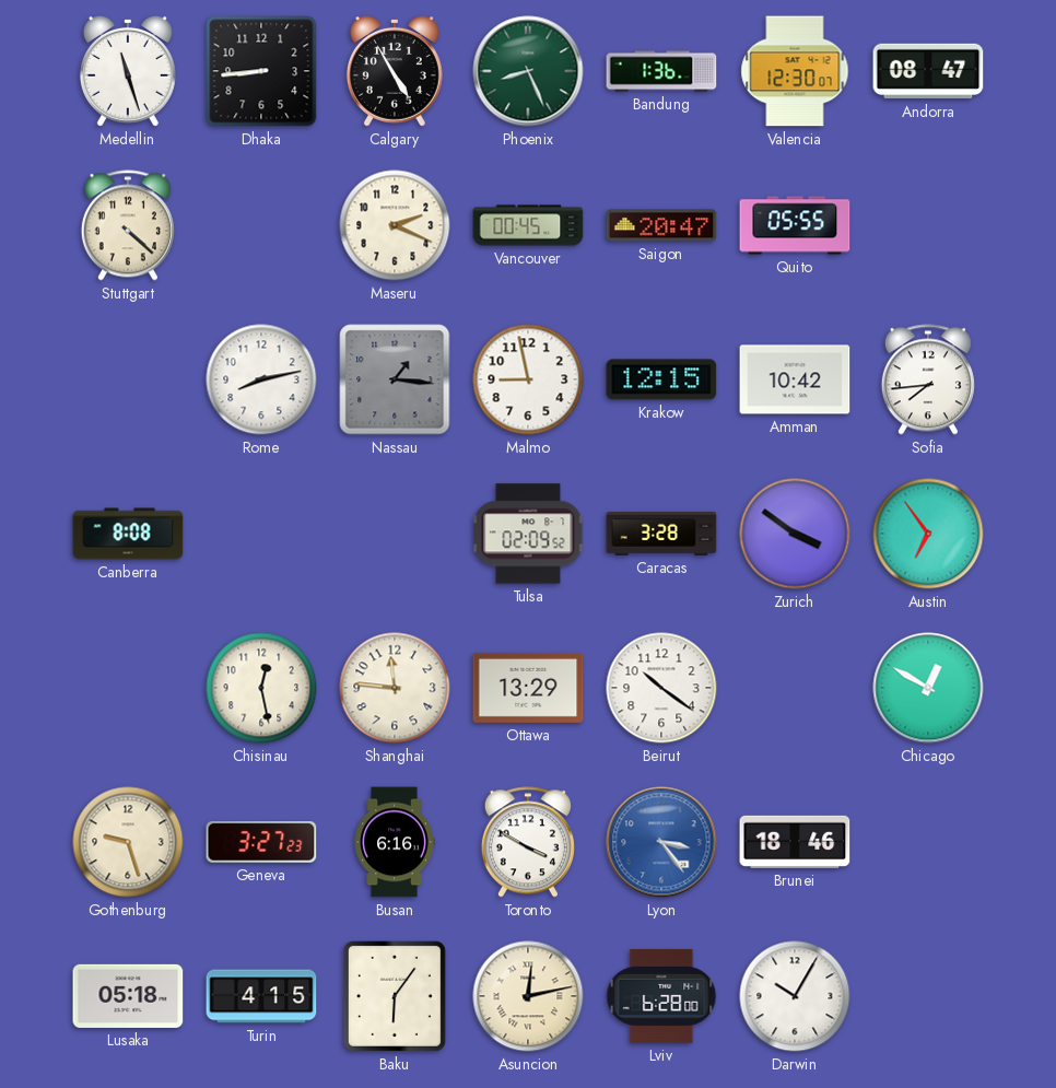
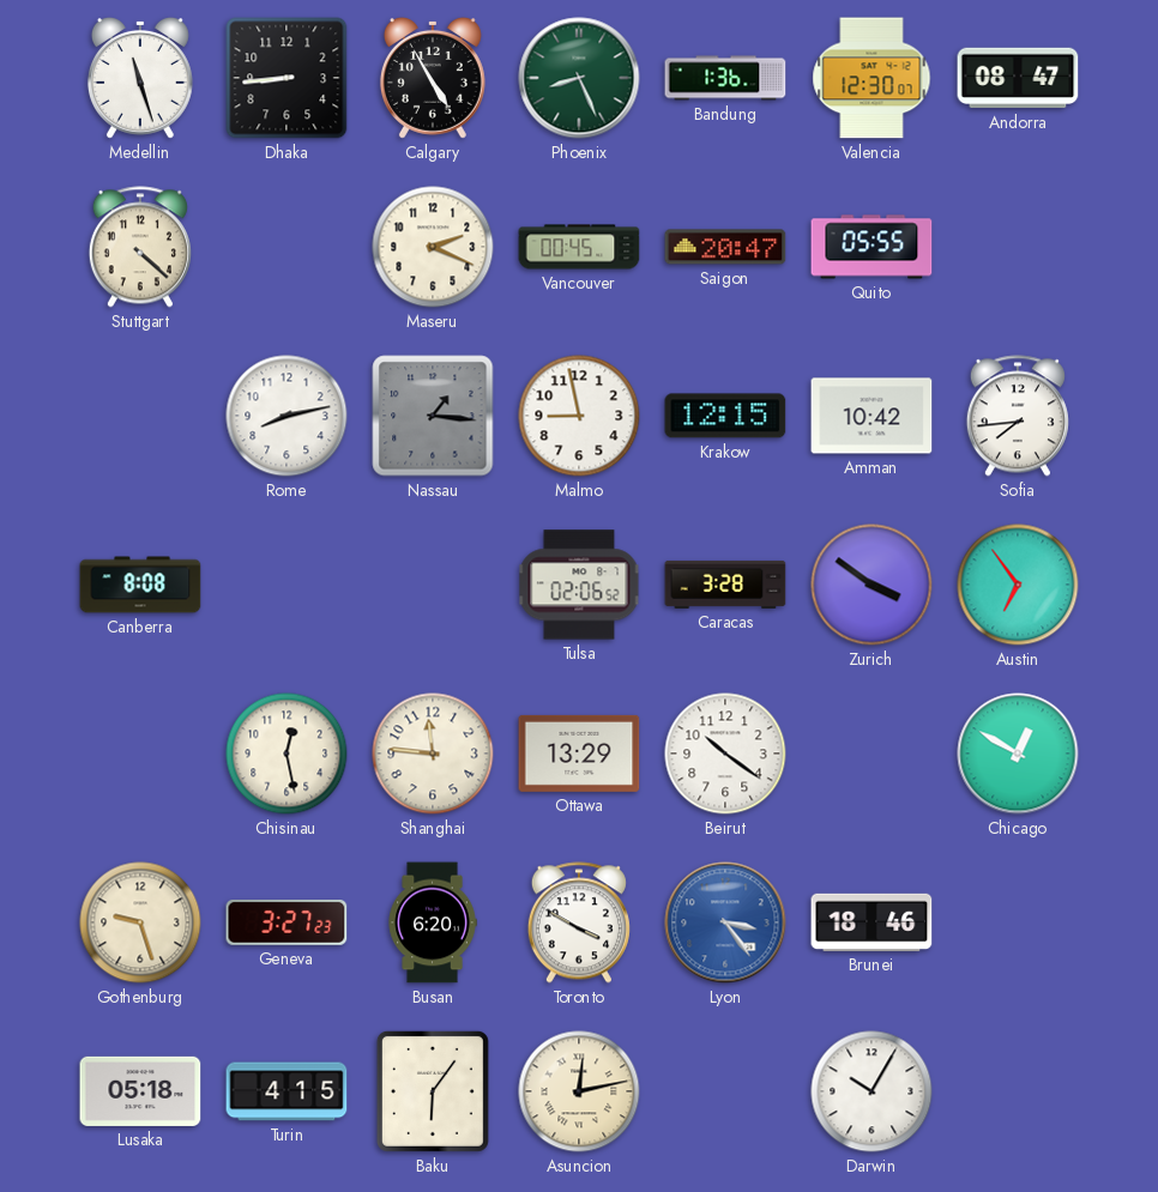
Tulsa: 02:09 -> 02:06
Busan: 6:16 -> 6:20
Lviv: 6:28 -> none
